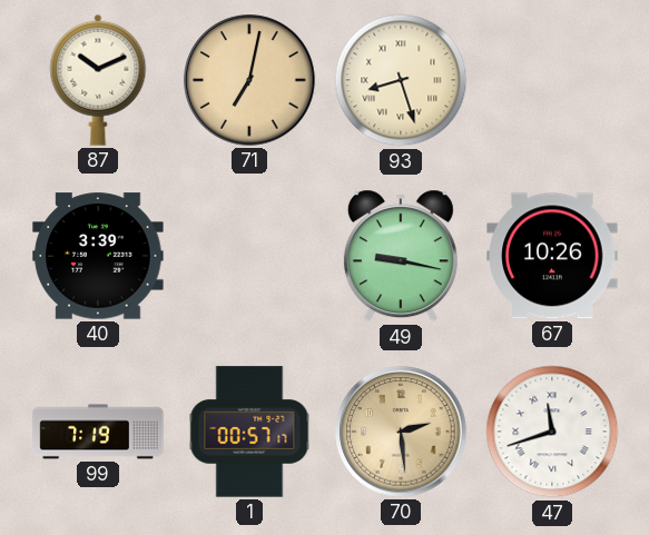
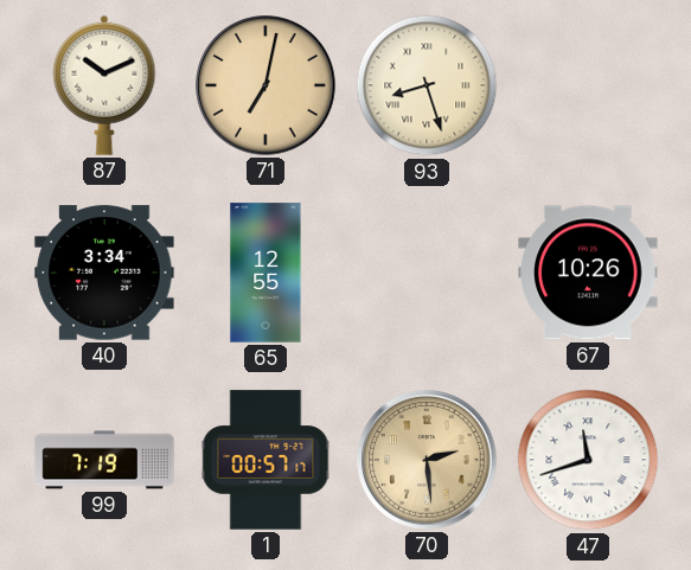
40: 3:39 -> 3:34
65: none -> 12:55
49: 9:17 -> none
